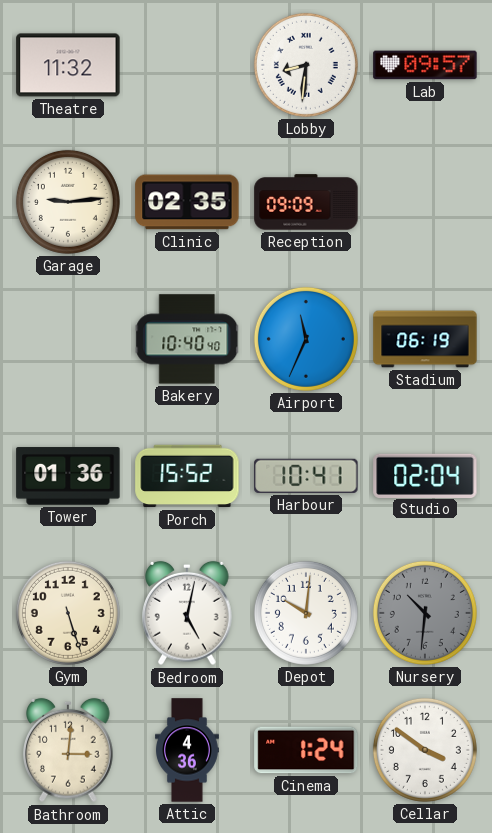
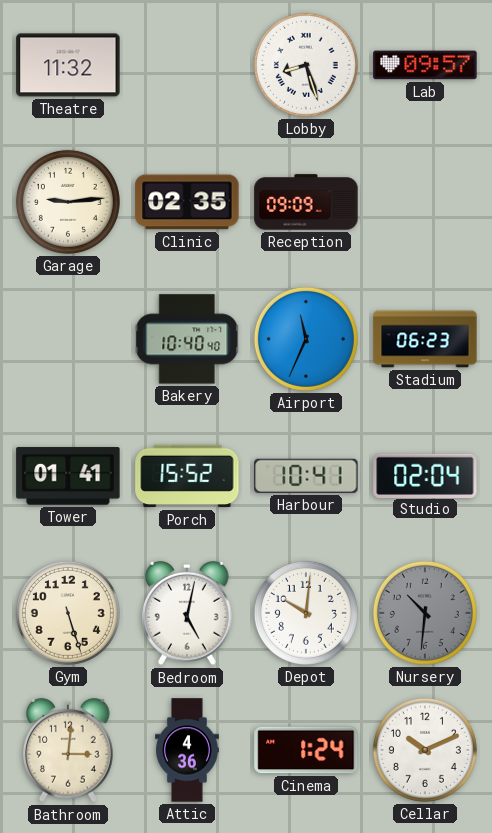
Lobby: 8:31 -> 8:27
Stadium: 06:19 -> 06:23
Tower: 01:36 -> 01:41
Cellar: 3:51 -> 10:11
